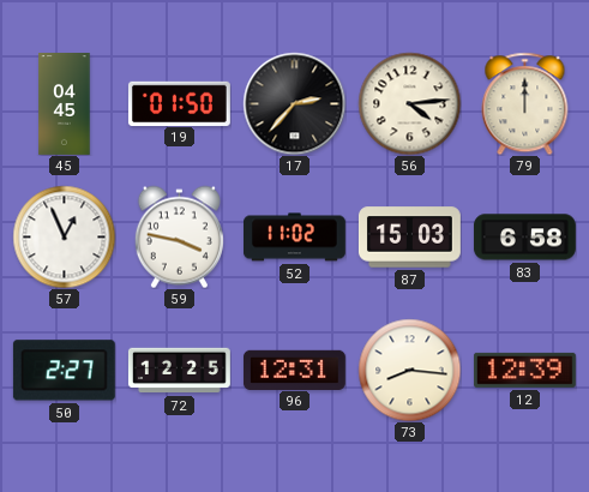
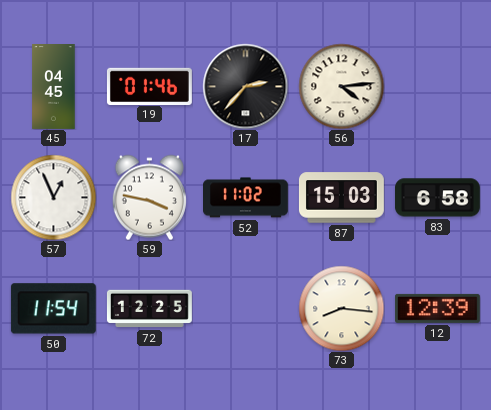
19: 01:50 -> 01:46
79: 12:00 -> none
50: 2:27 -> 11:54
96: 12:31 -> none
